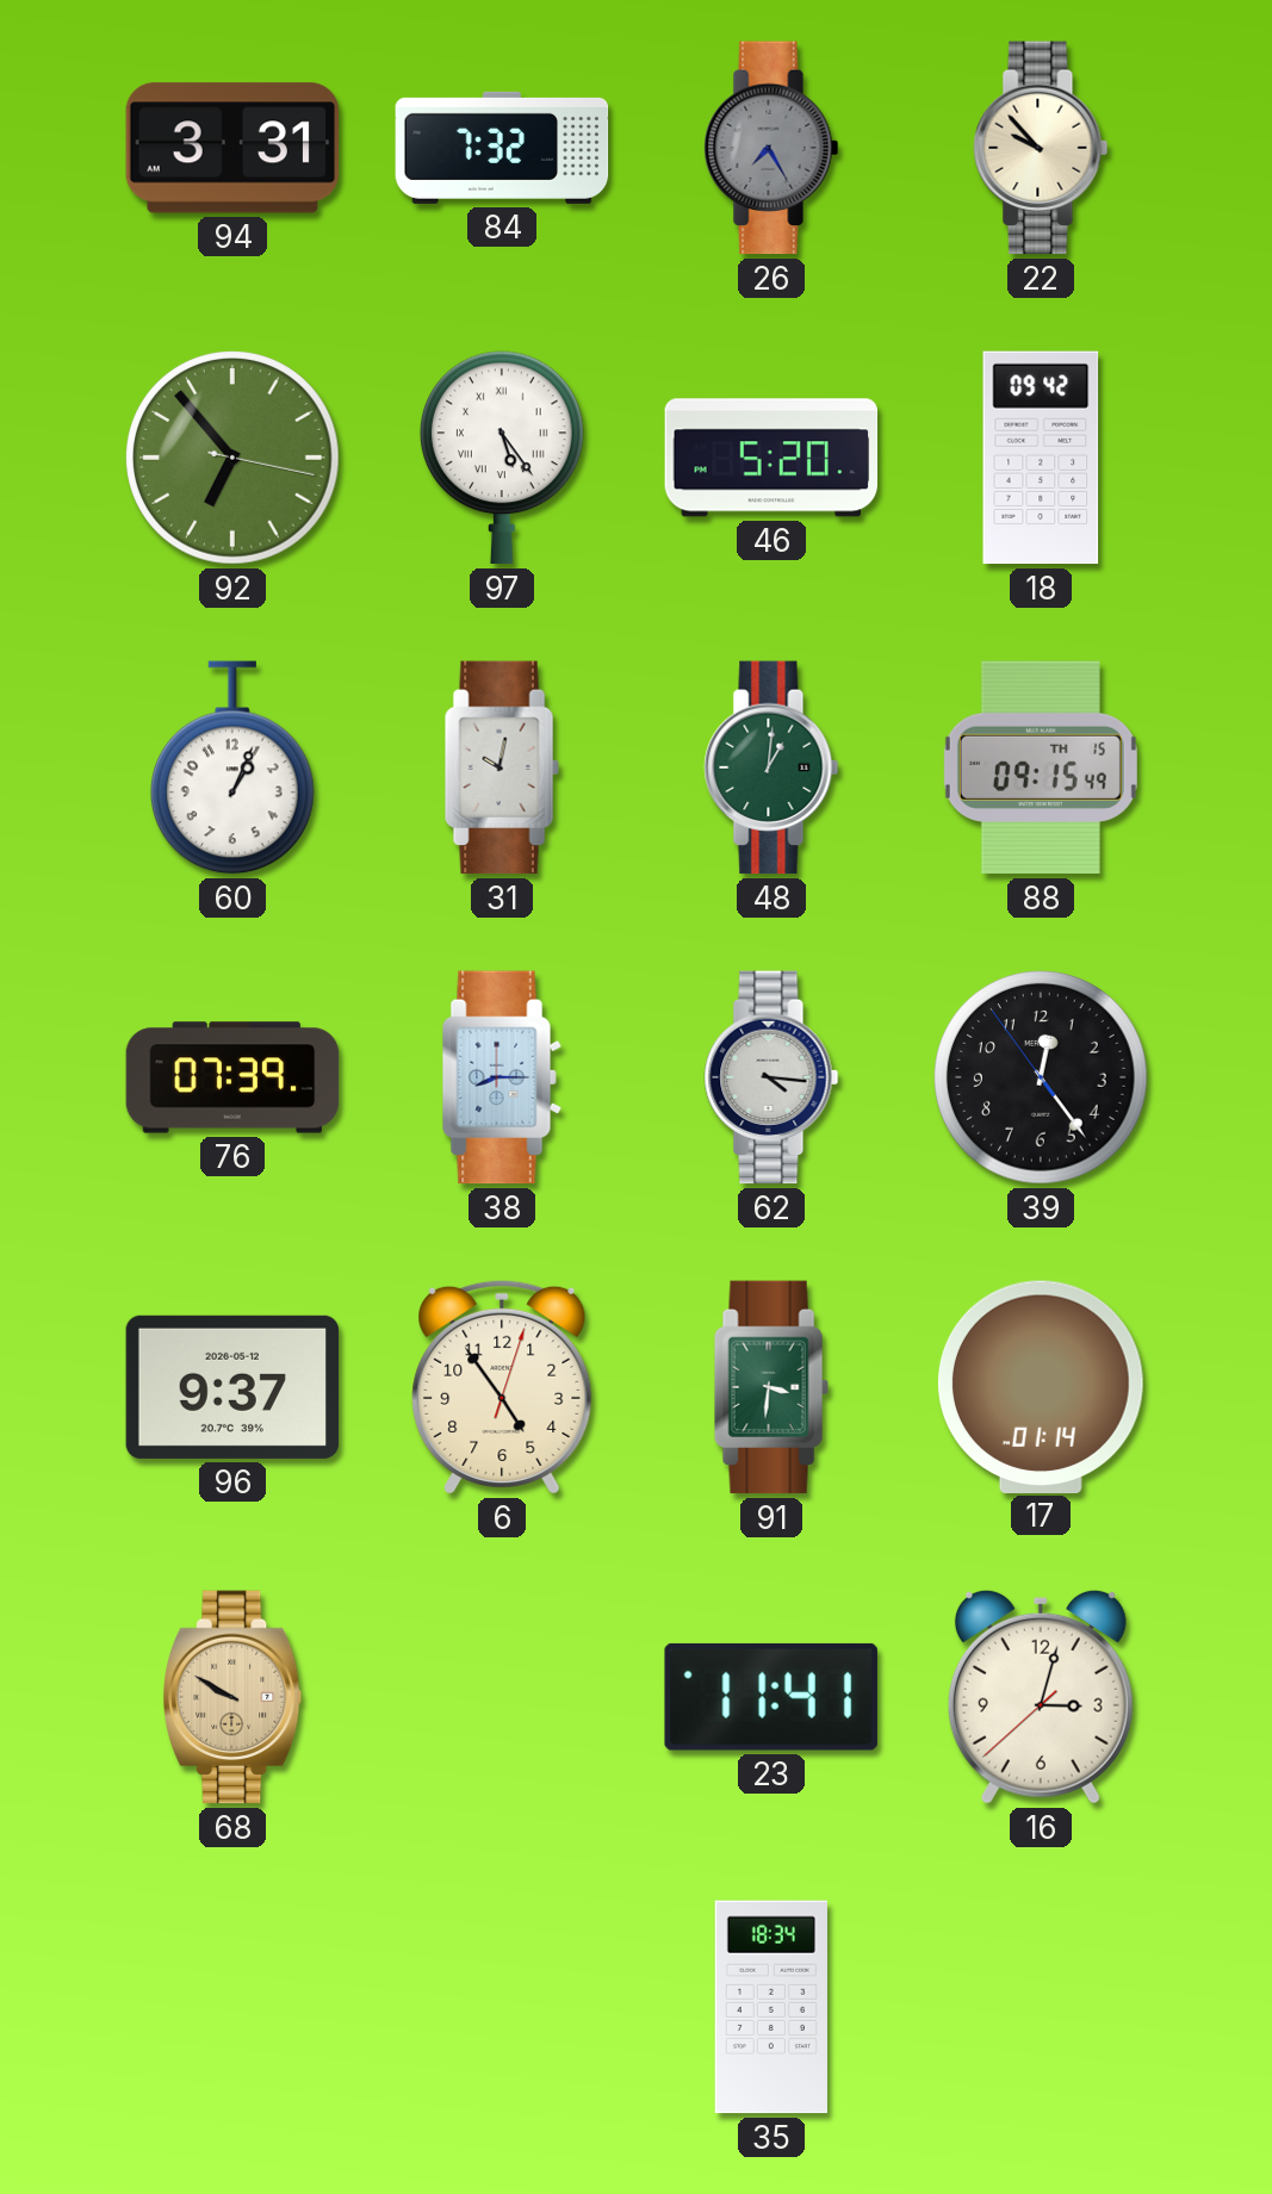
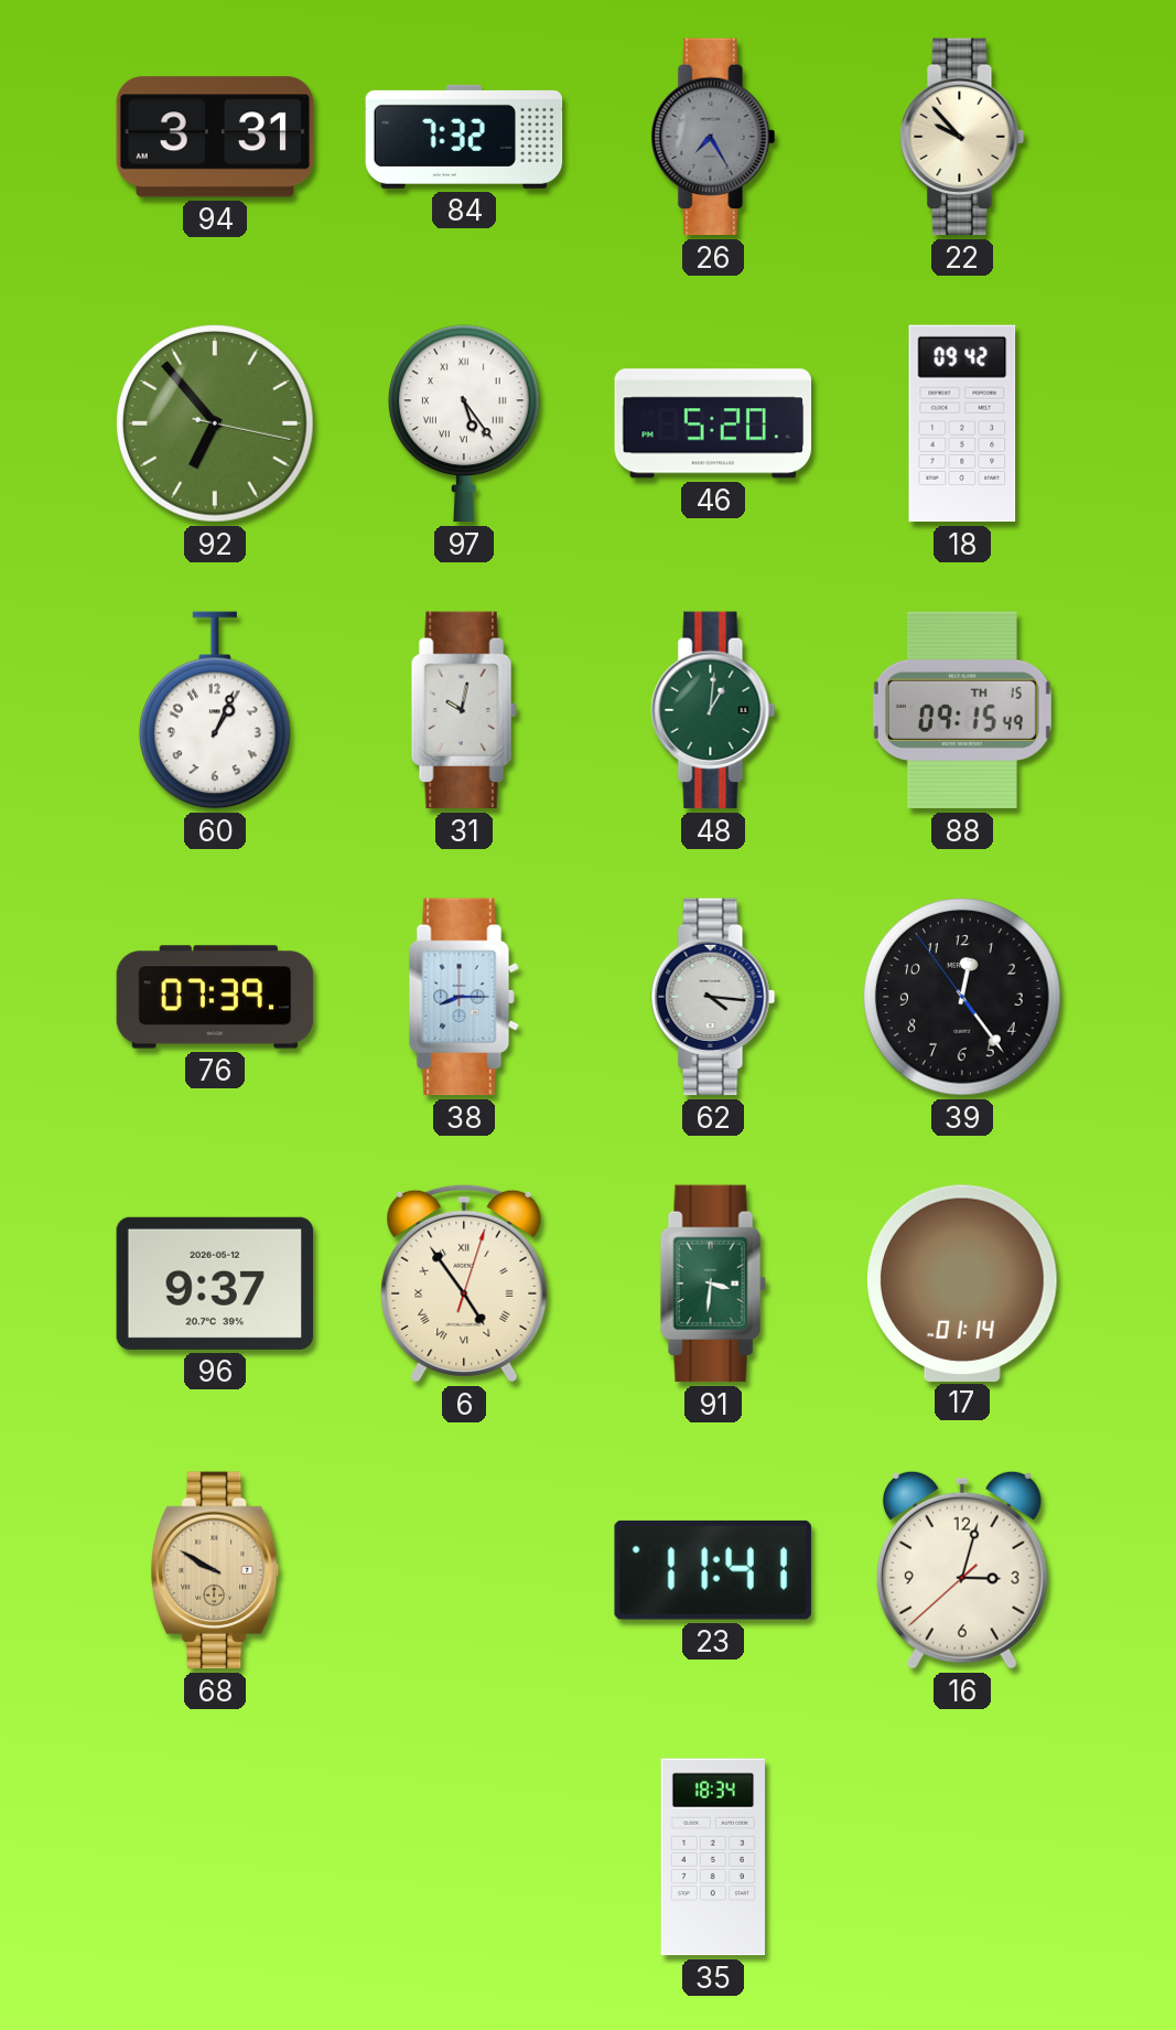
6 numerals: Arabic -> Roman
